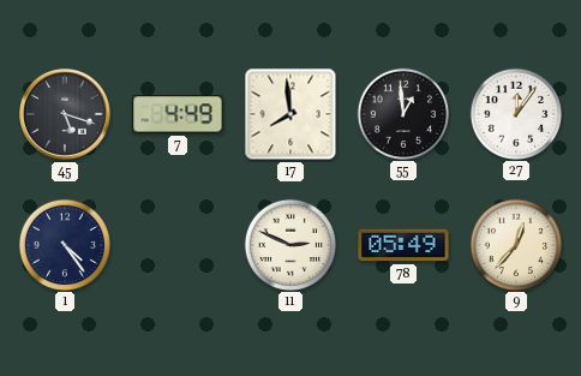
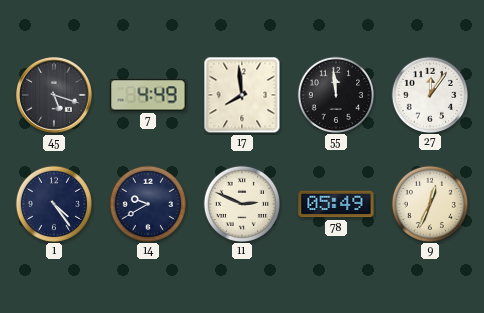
55: 12:59 -> 11:59
14: none -> 9:40
9: 12:37 -> 12:34
